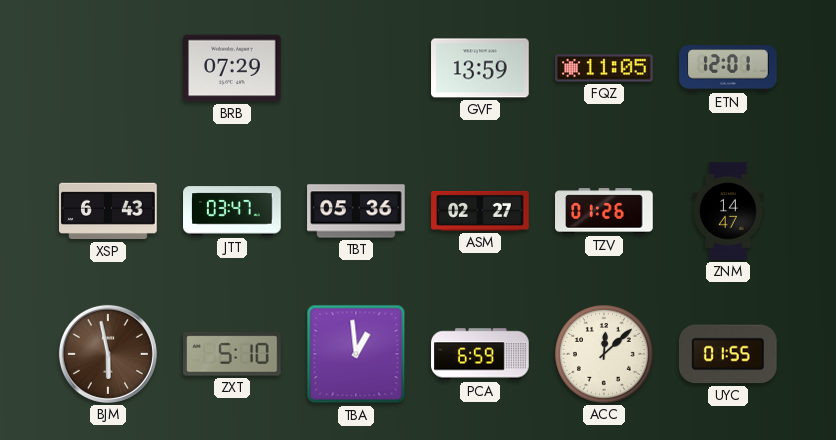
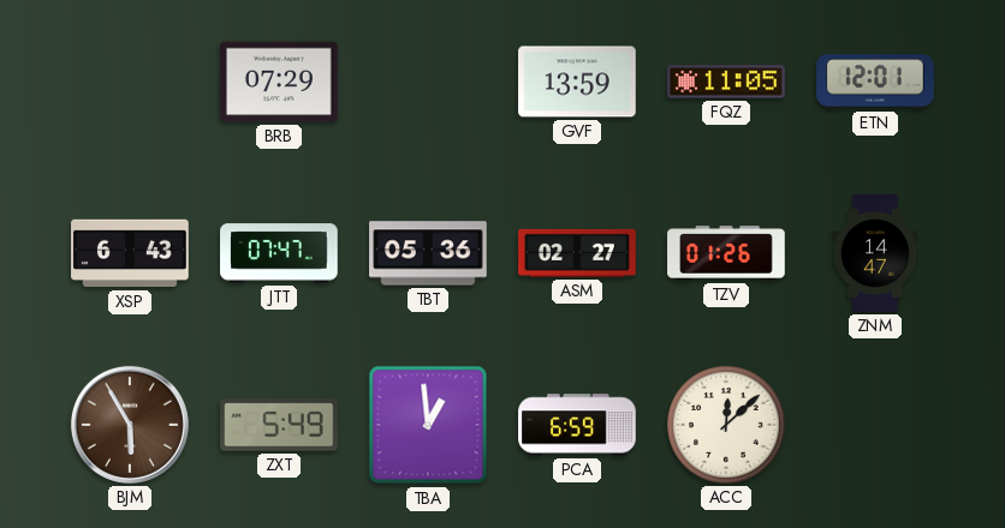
JTT: 03:47 -> 07:47
BJM: 5:58 -> 5:55
ZXT: 5:10 -> 5:49
UYC: 01:55 -> none
